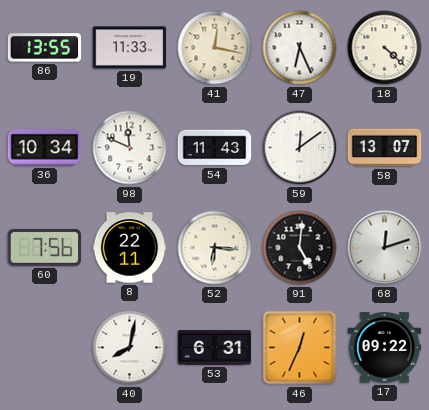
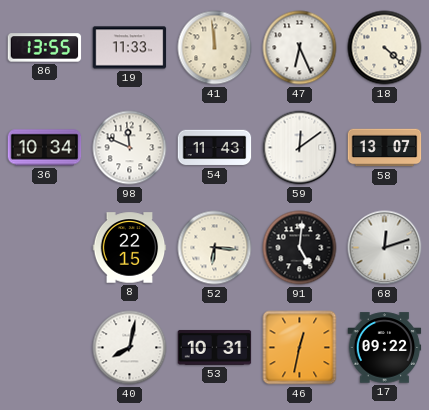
41: 12:17 -> 11:59
60: 7:56 -> none
8: 22:11 -> 22:15
53: 6:31 -> 10:31
46: 12:34 -> 12:32
